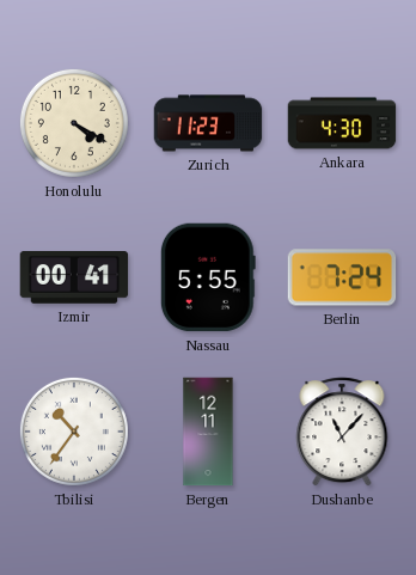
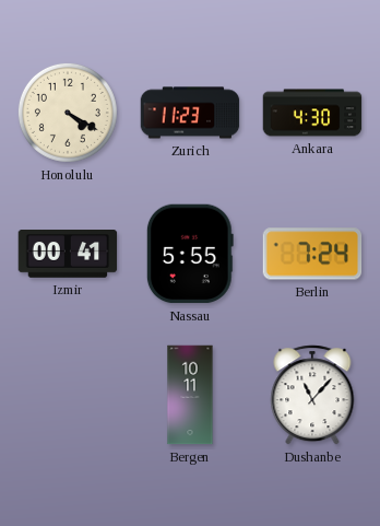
Tbilisi: 10:36 -> none
Bergen: 12:11 -> 10:11
